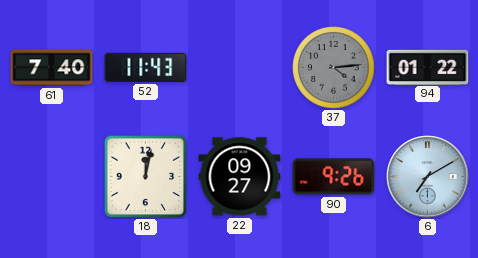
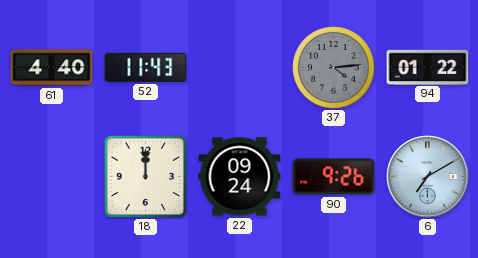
61: 7:40 -> 4:40
18: 12:02 -> 12:00
22: 09:27 -> 09:24
